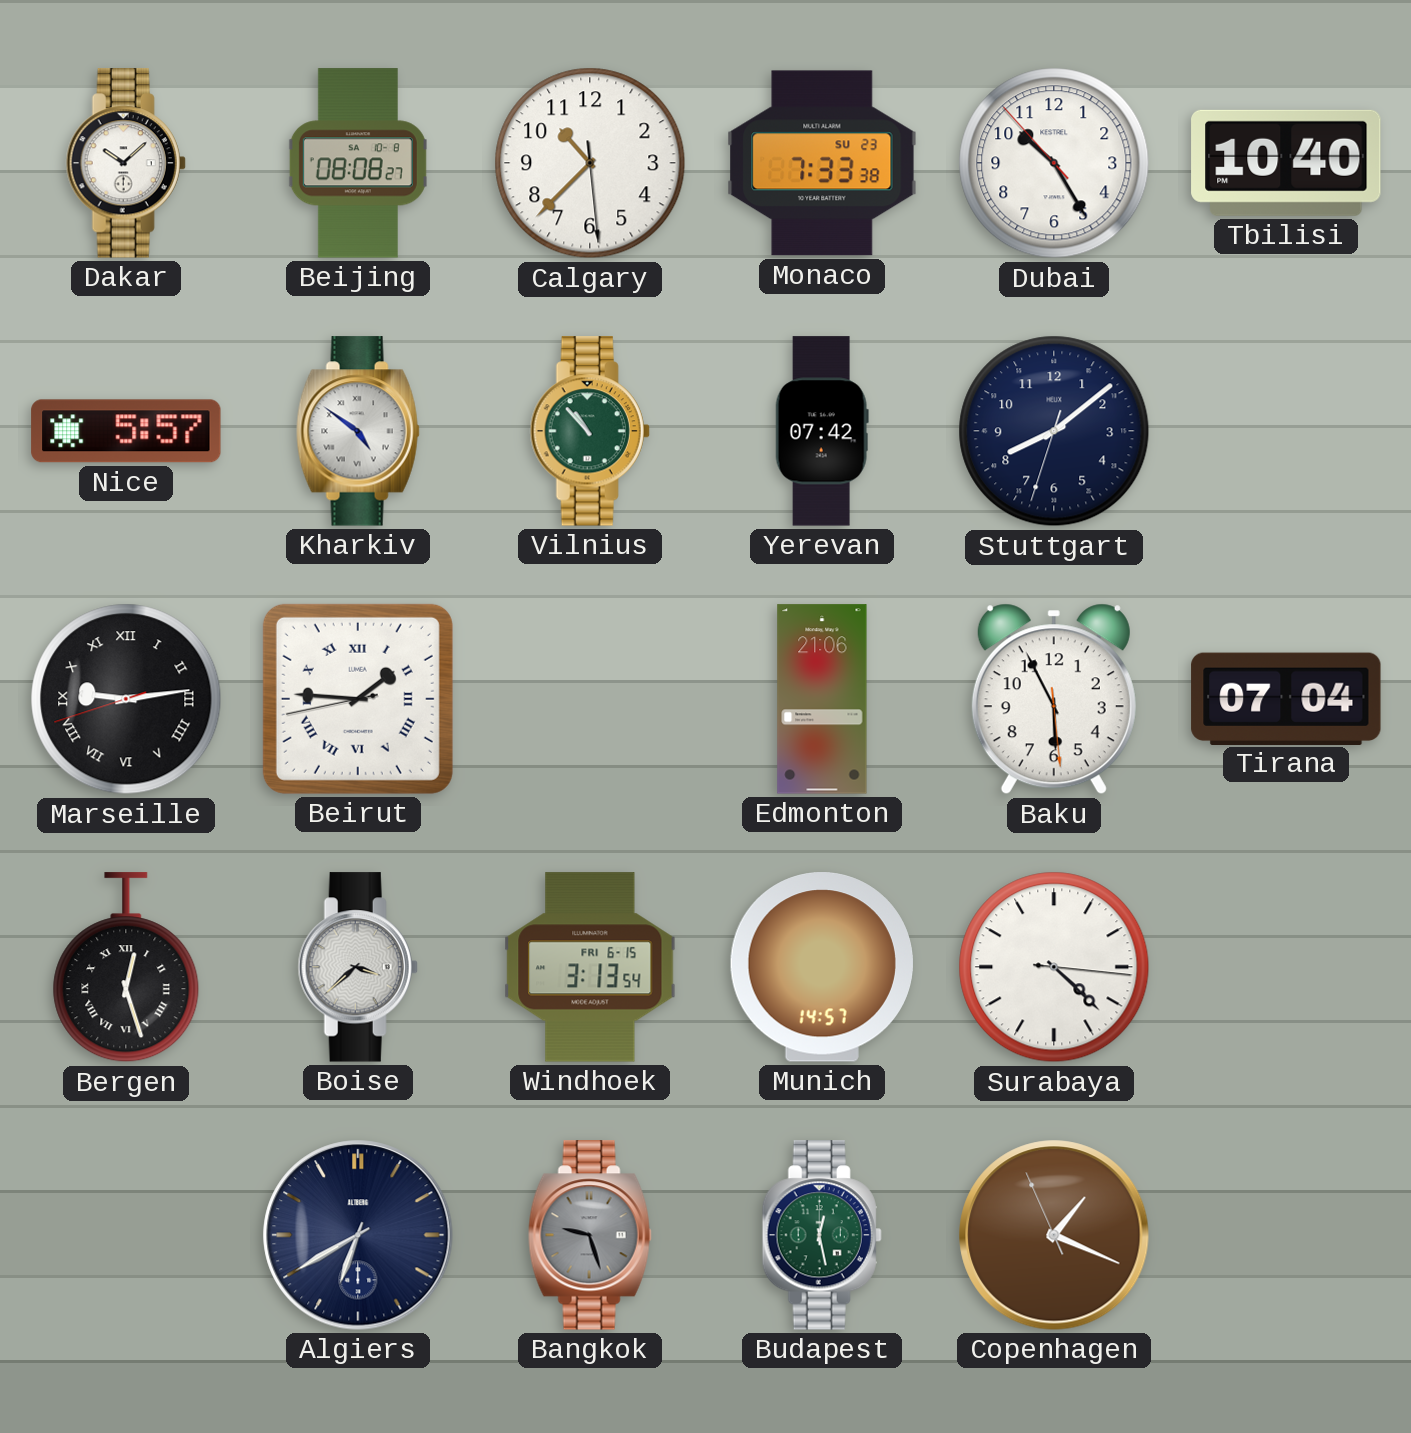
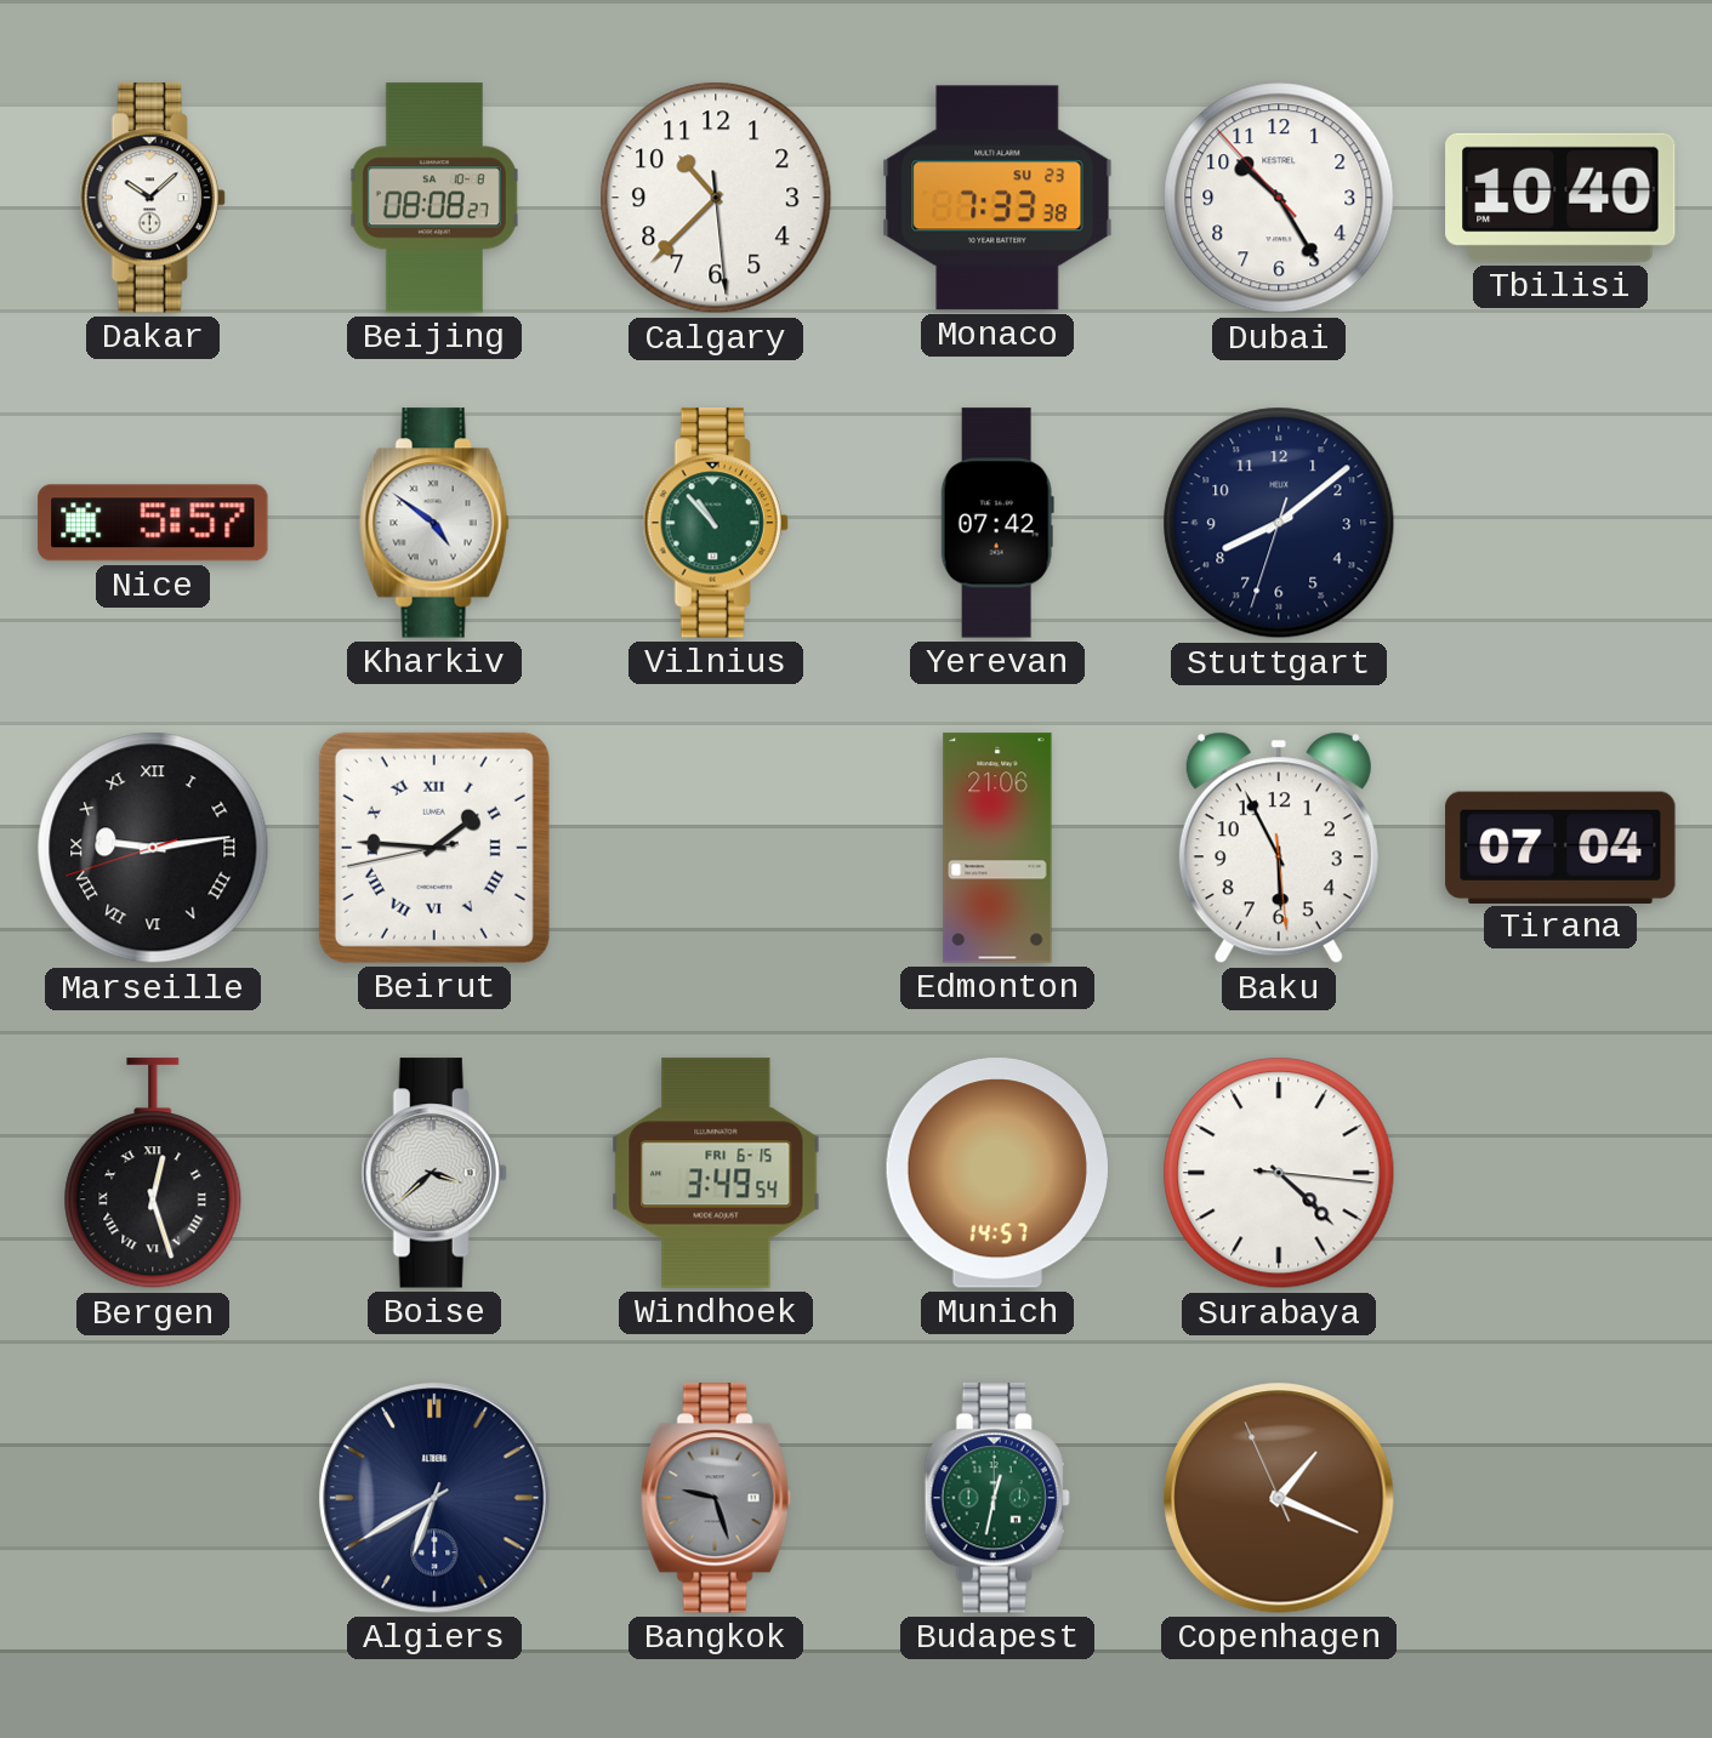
Windhoek: 3:13 -> 3:49
Budapest: 12:28 -> 12:32
